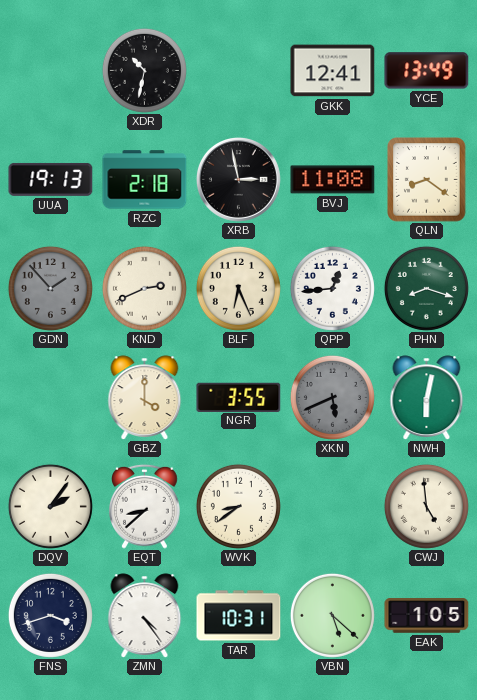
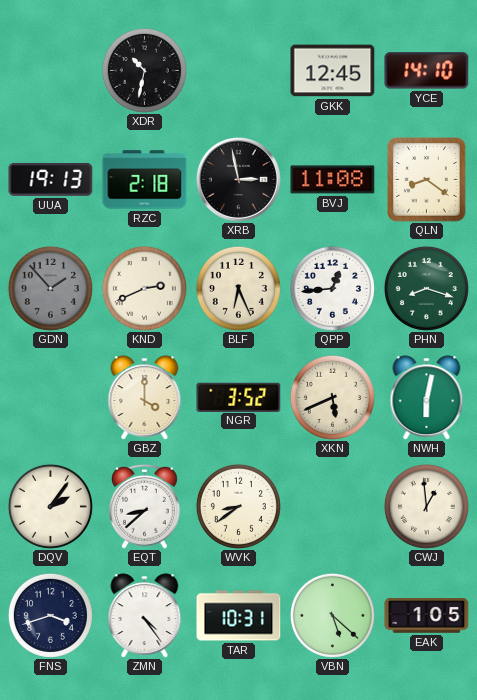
GKK: 12:41 -> 12:45
YCE: 13:49 -> 14:10
NGR: 3:55 -> 3:52
XKN dial: grey -> cream
CWJ: 4:59 -> 12:59
